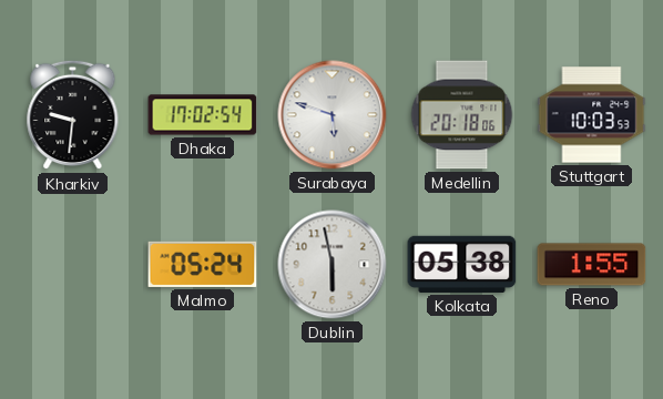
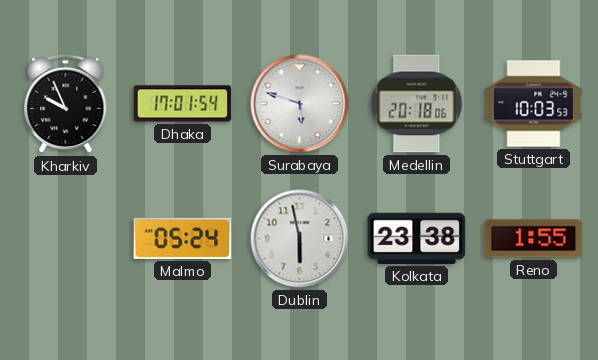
Kharkiv: 9:31 -> 9:56
Dhaka: 17:02 -> 17:01
Kolkata: 05:38 -> 23:38
